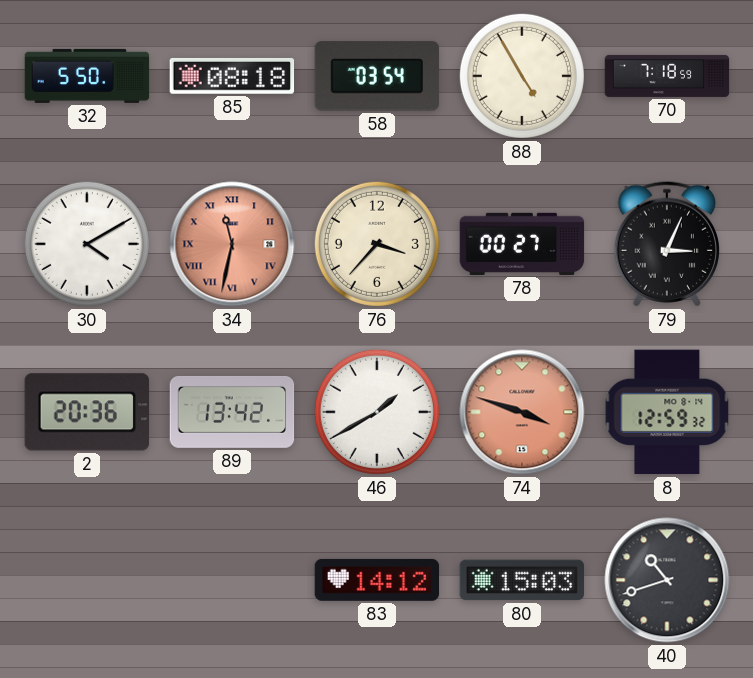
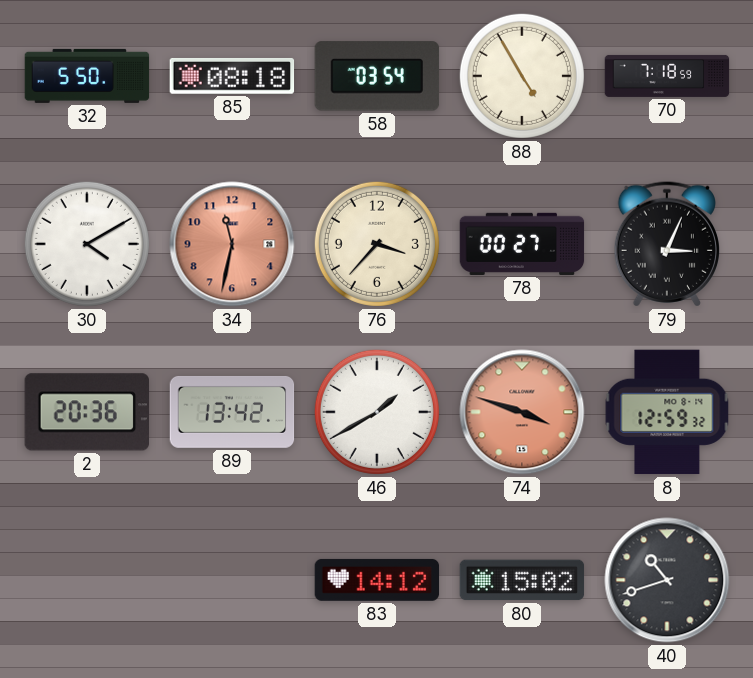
34 numerals: Roman -> Arabic
80: 15:03 -> 15:02
